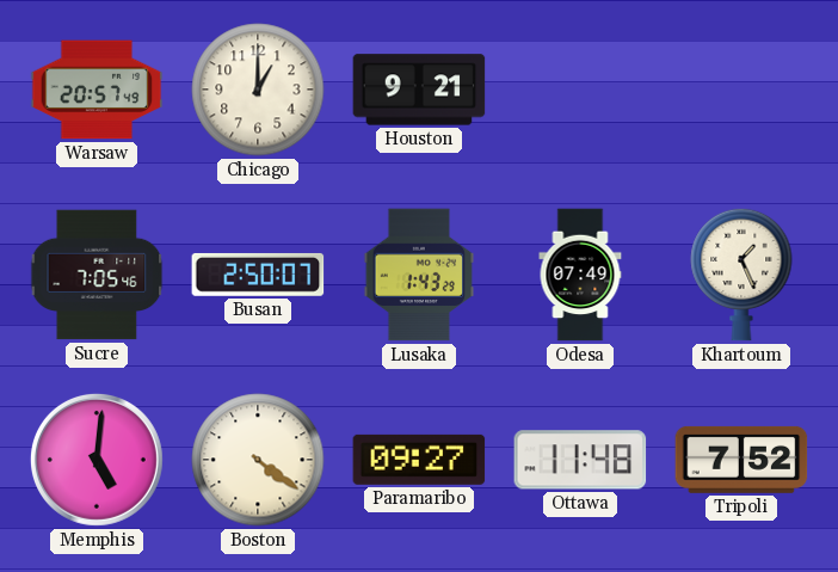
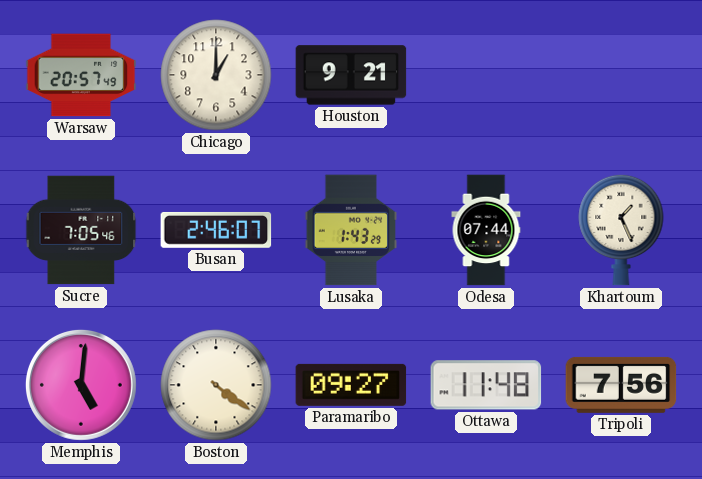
Busan: 2:50 -> 2:46
Odesa: 07:49 -> 07:44
Tripoli: 7:52 -> 7:56
